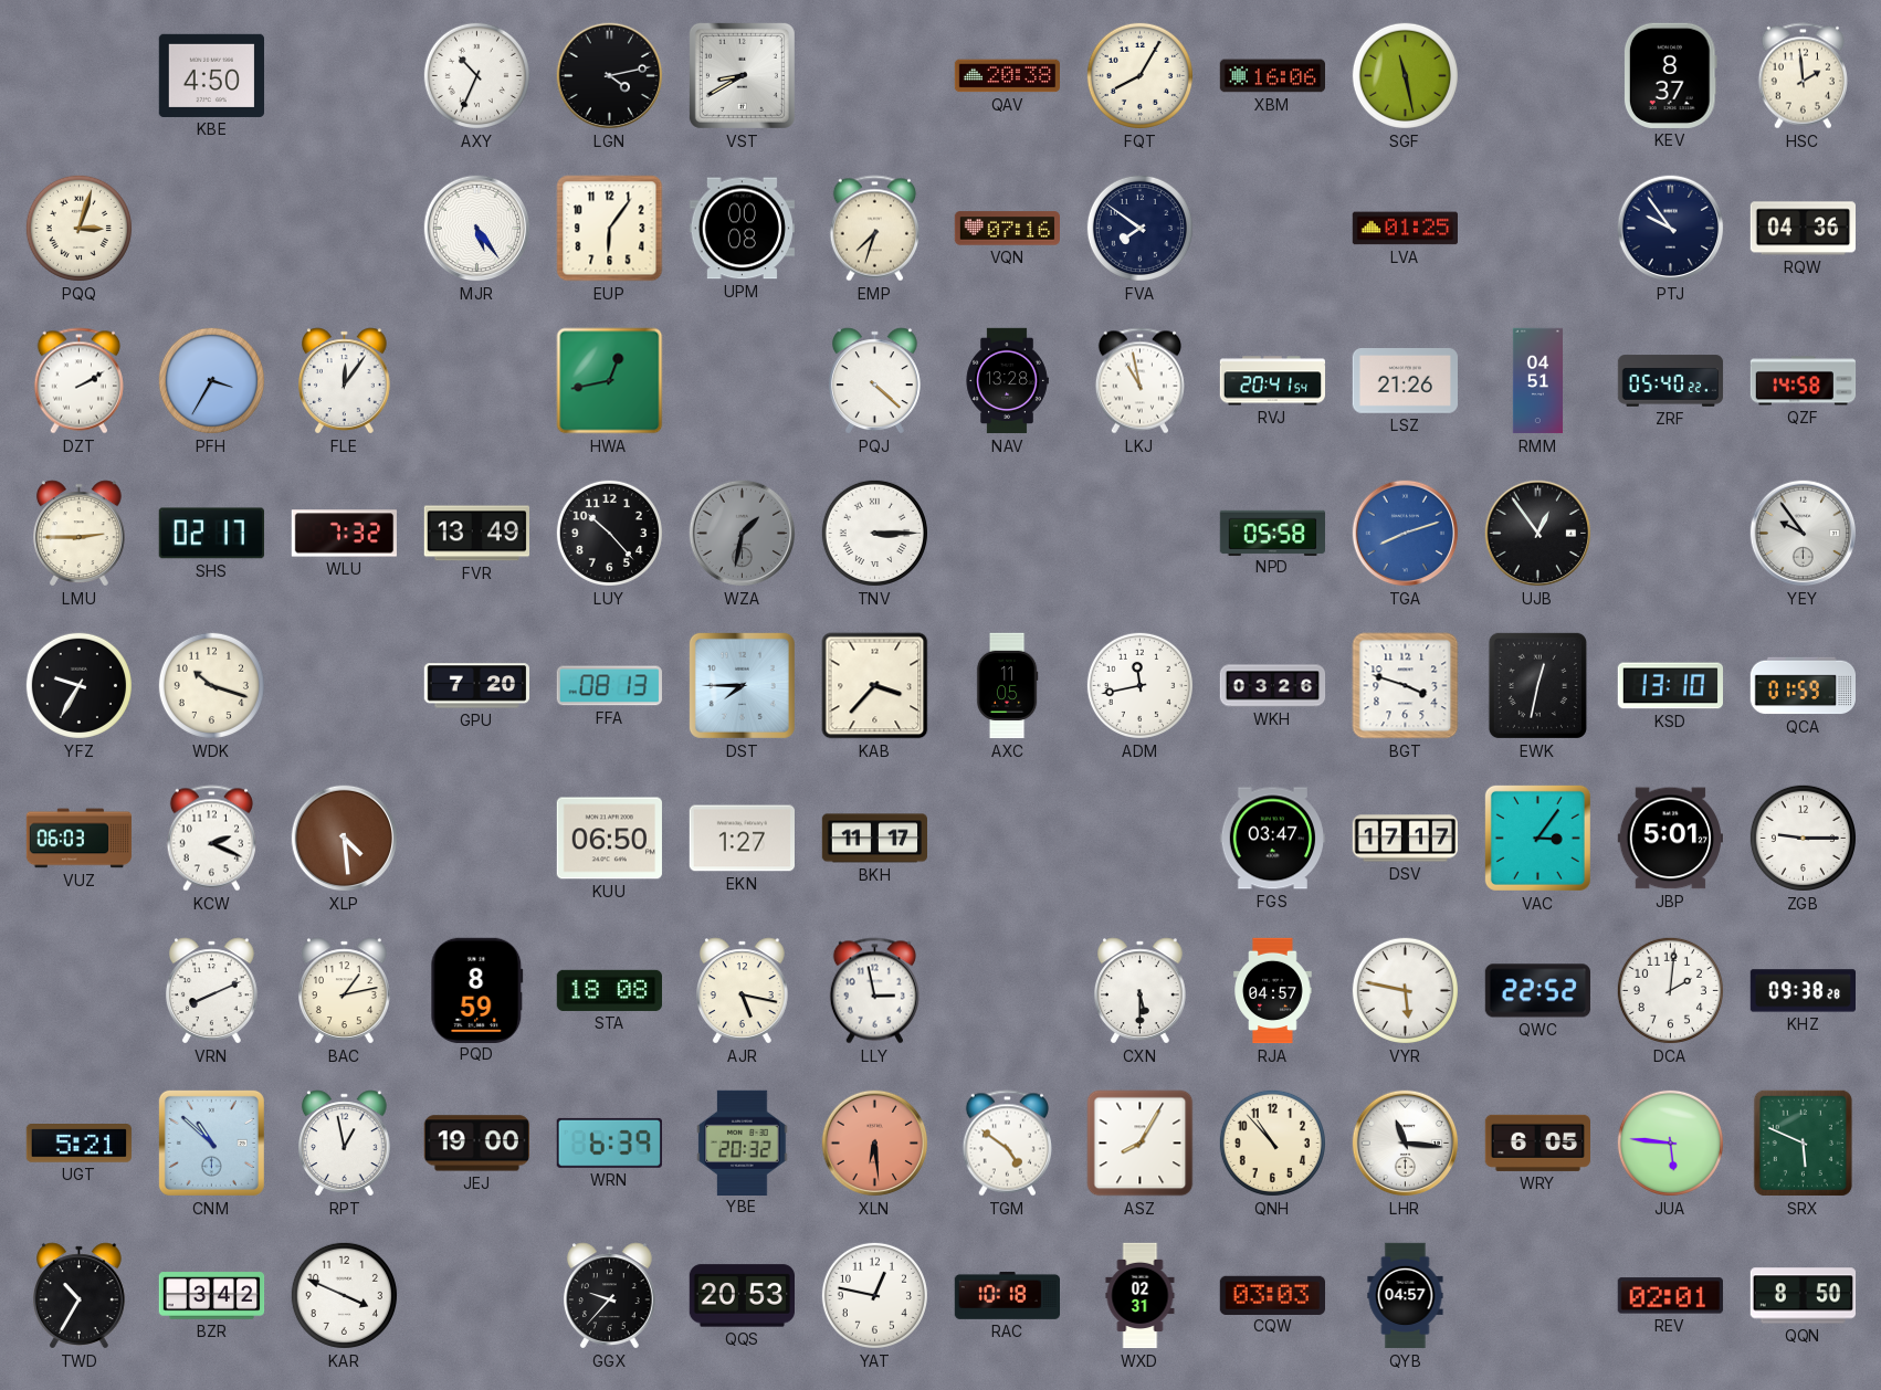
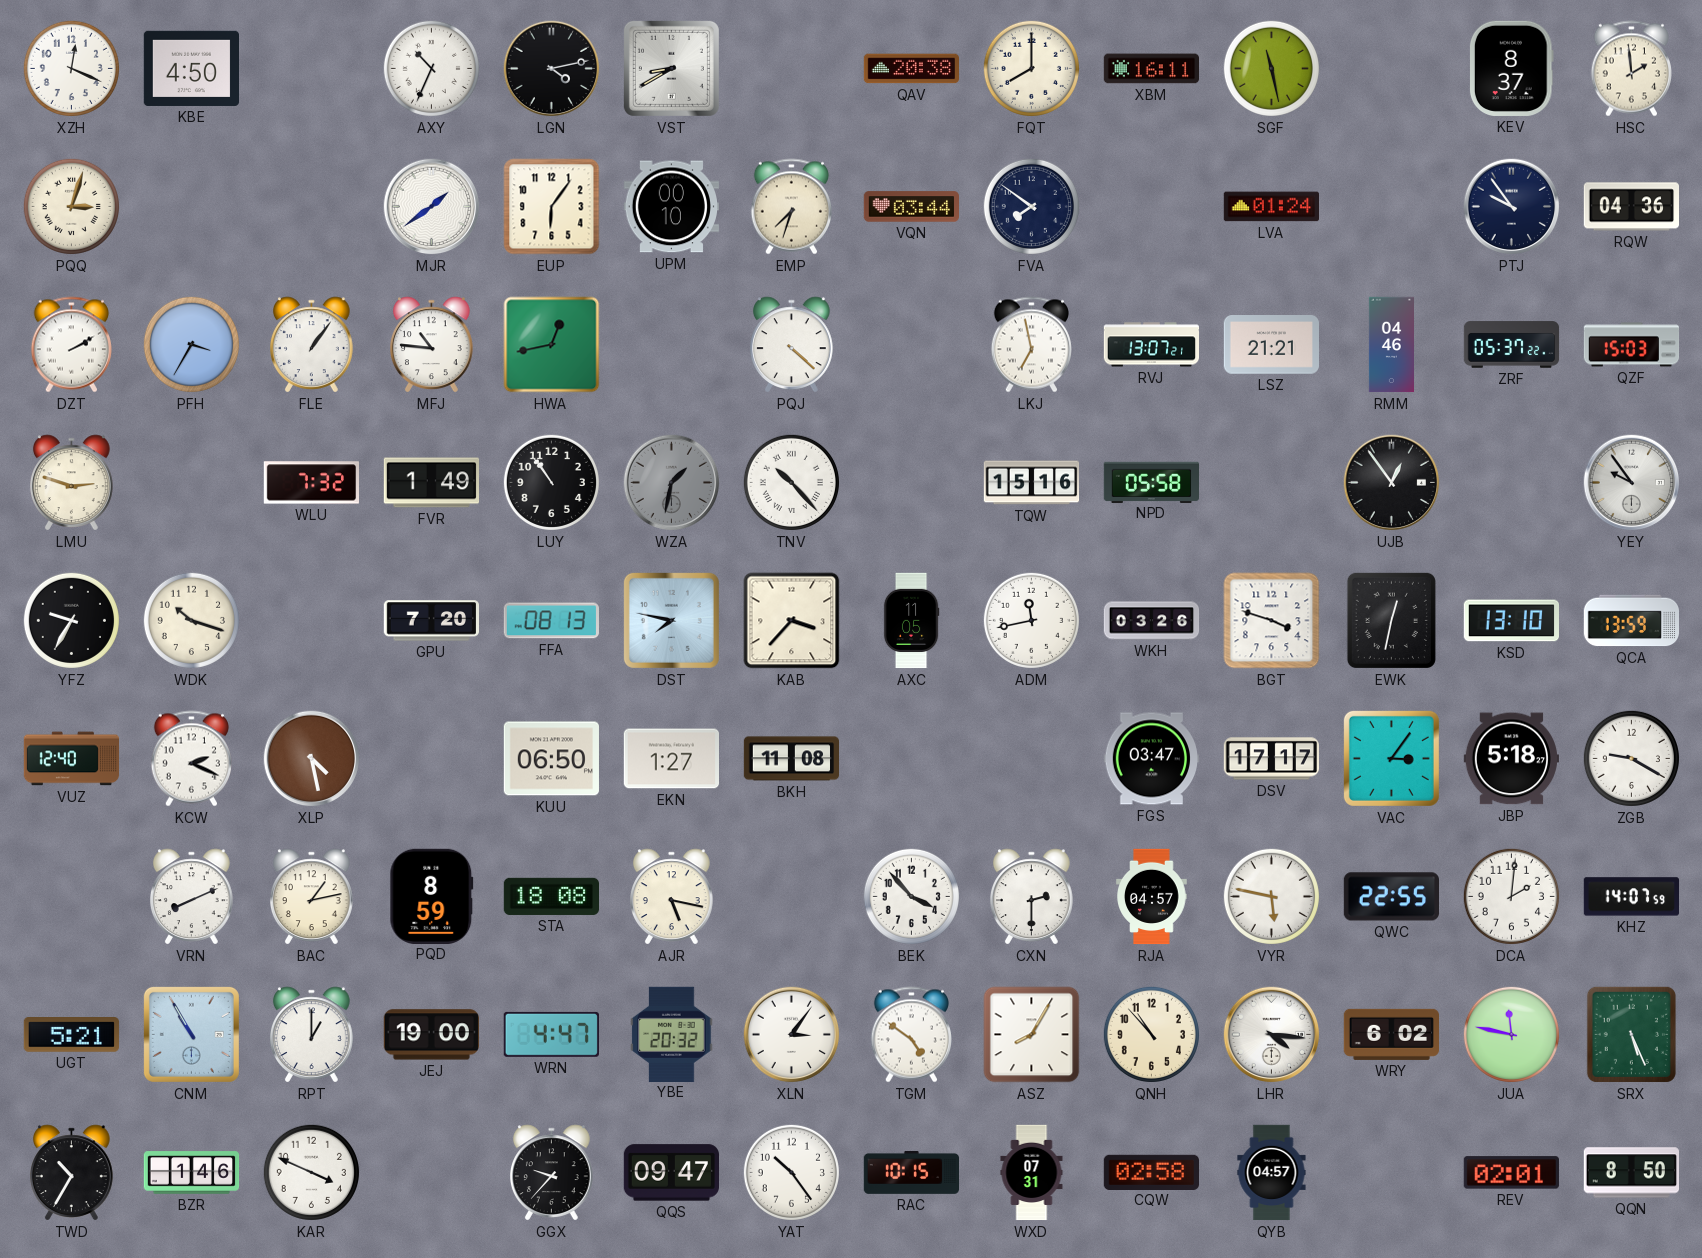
XZH: none -> 12:19
FQT: 8:05 -> 8:00
XBM: 16:06 -> 16:11
MJR: 5:24 -> 1:39
UPM: 00:08 -> 00:10
VQN: 07:16 -> 03:44
LVA: 01:25 -> 01:24
FLE: 12:06 -> 1:06
MFJ: none -> 10:46
NAV: 13:28 -> none
LKJ: 10:58 -> 6:58
RVJ: 20:41 -> 13:07
LSZ: 21:26 -> 21:21
RMM: 04:51 -> 04:46
ZRF: 05:40 -> 05:37
QZF: 14:58 -> 15:03
LMU: 2:45 -> 2:48
SHS: 02:17 -> none
FVR: 13:49 -> 1:49
LUY: 10:23 -> 10:54
TNV: 3:15 -> 10:23
TQW: none -> 15:16
TGA: 8:12 -> none
DST: 7:45 -> 7:47
QCA: 01:59 -> 13:59
VUZ: 06:03 -> 12:40
XLP: 4:29 -> 4:28
BKH: 11:17 -> 11:08
JBP: 5:01 -> 5:18
ZGB: 9:15 -> 9:20
LLY: 2:58 -> none
BEK: none -> 3:53
CXN: 5:30 -> 2:30
QWC: 22:52 -> 22:55
KHZ: 09:38 -> 14:07
CNM: 10:52 -> 10:55
RPT: 12:58 -> 1:00
WRN: 6:39 -> 4:47
XLN: 6:29 -> 3:06
XLN dial: salmon -> white
LHR: 11:16 -> 4:16
WRY: 6:05 -> 6:02
JUA: 5:46 -> 11:47
SRX: 5:49 -> 5:26
BZR: 3:42 -> 1:46
QQS: 20:53 -> 09:47
YAT: 12:47 -> 10:24
RAC: 10:18 -> 10:15
WXD: 02:31 -> 07:31
CQW: 03:03 -> 02:58
